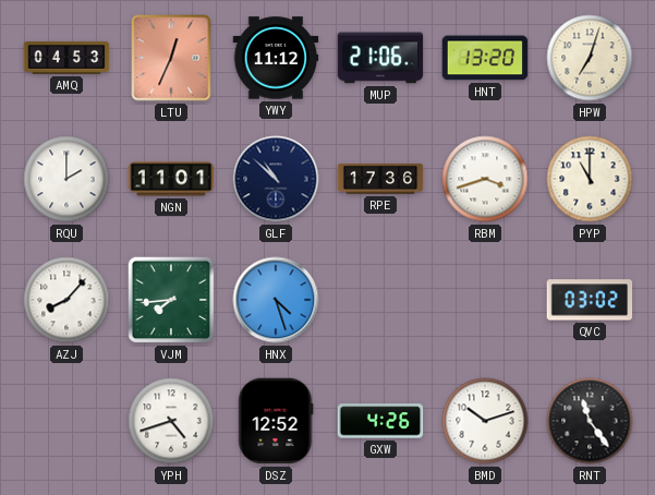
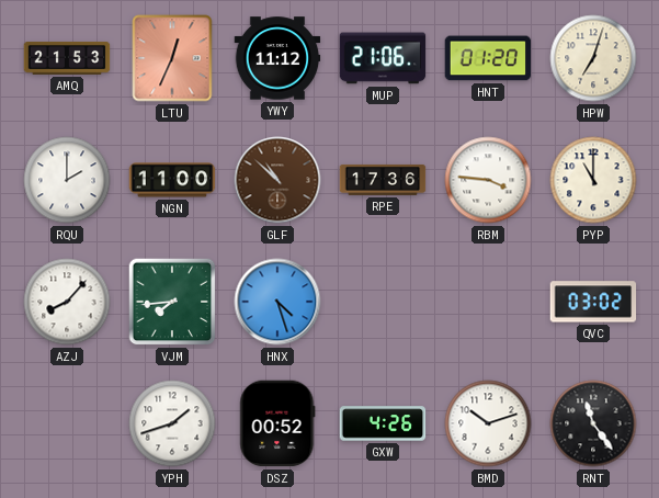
AMQ: 04:53 -> 21:53
HNT: 13:20 -> 01:20
NGN: 11:01 -> 11:00
GLF dial: navy -> brown
RBM: 3:42 -> 3:46
YPH: 4:42 -> 1:42
DSZ: 12:52 -> 00:52
